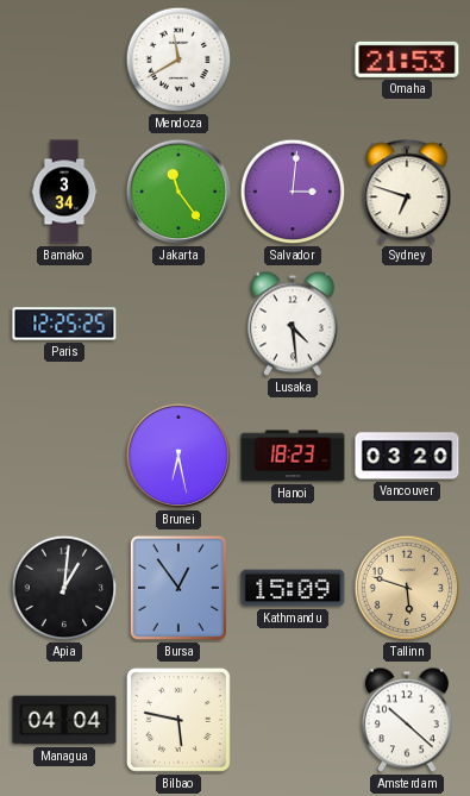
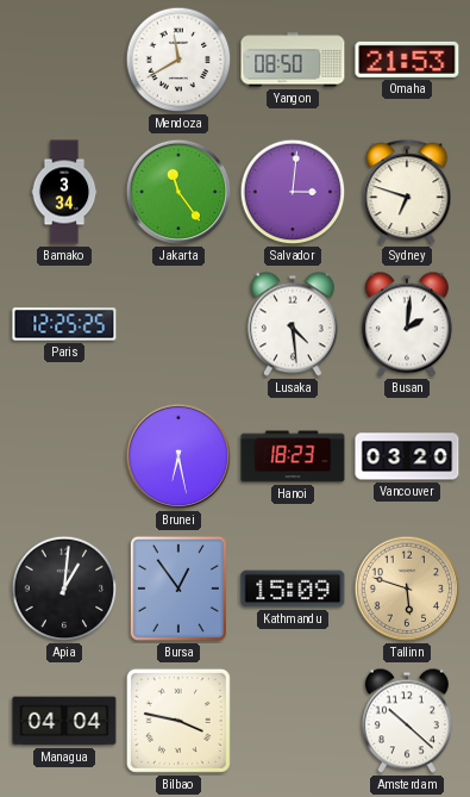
Yangon: none -> 08:50
Busan: none -> 2:01
Bilbao: 5:47 -> 3:47
